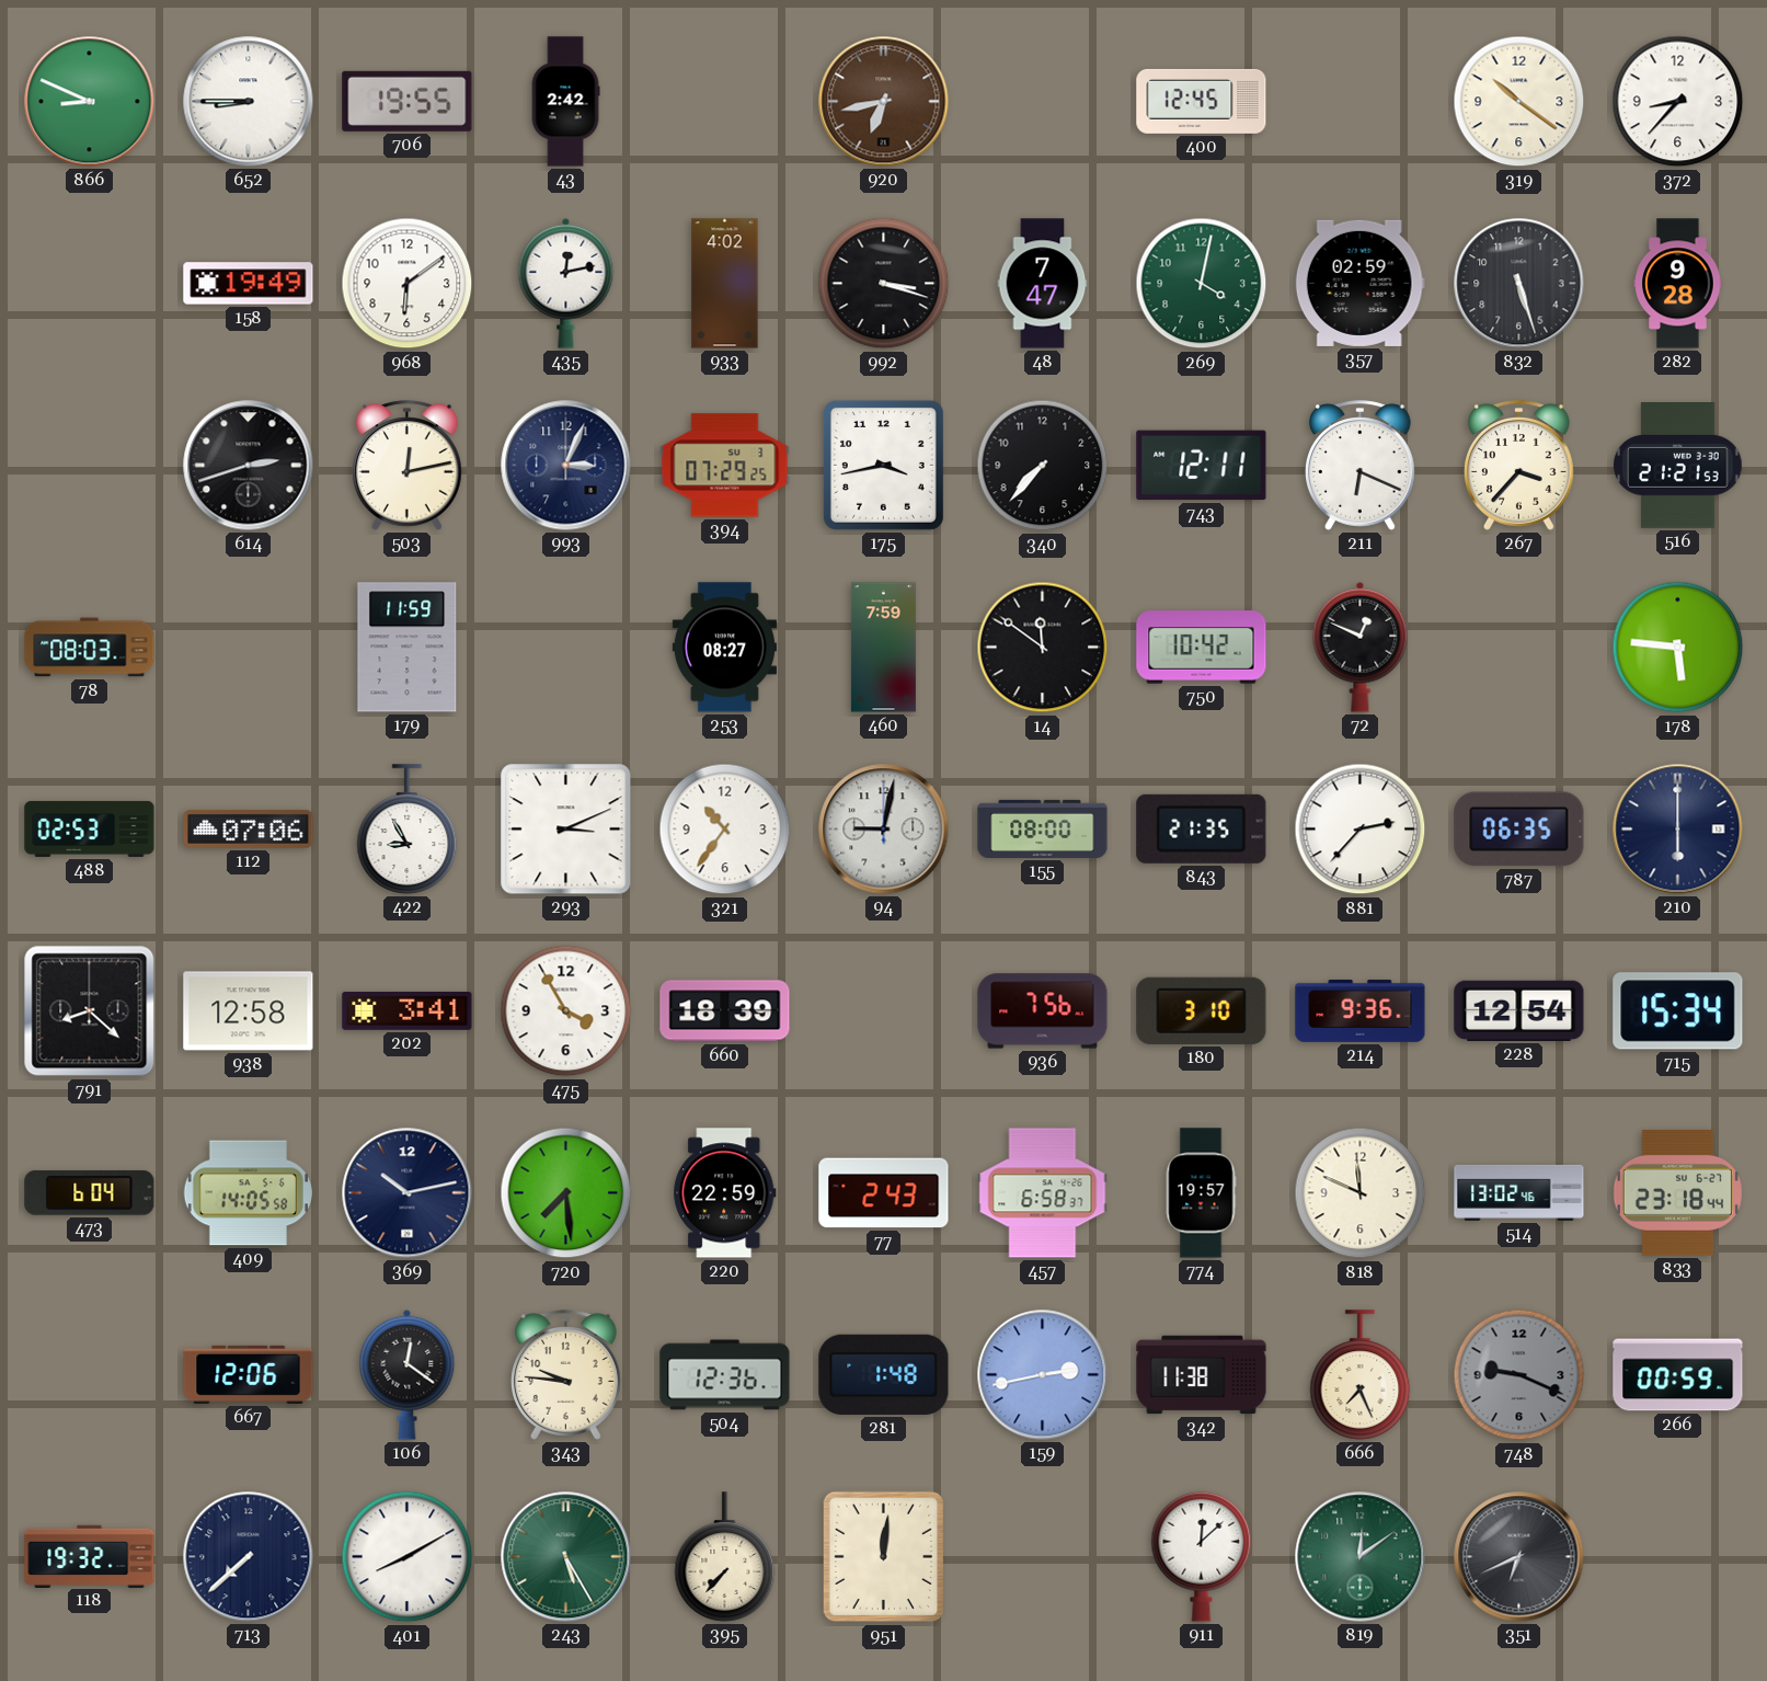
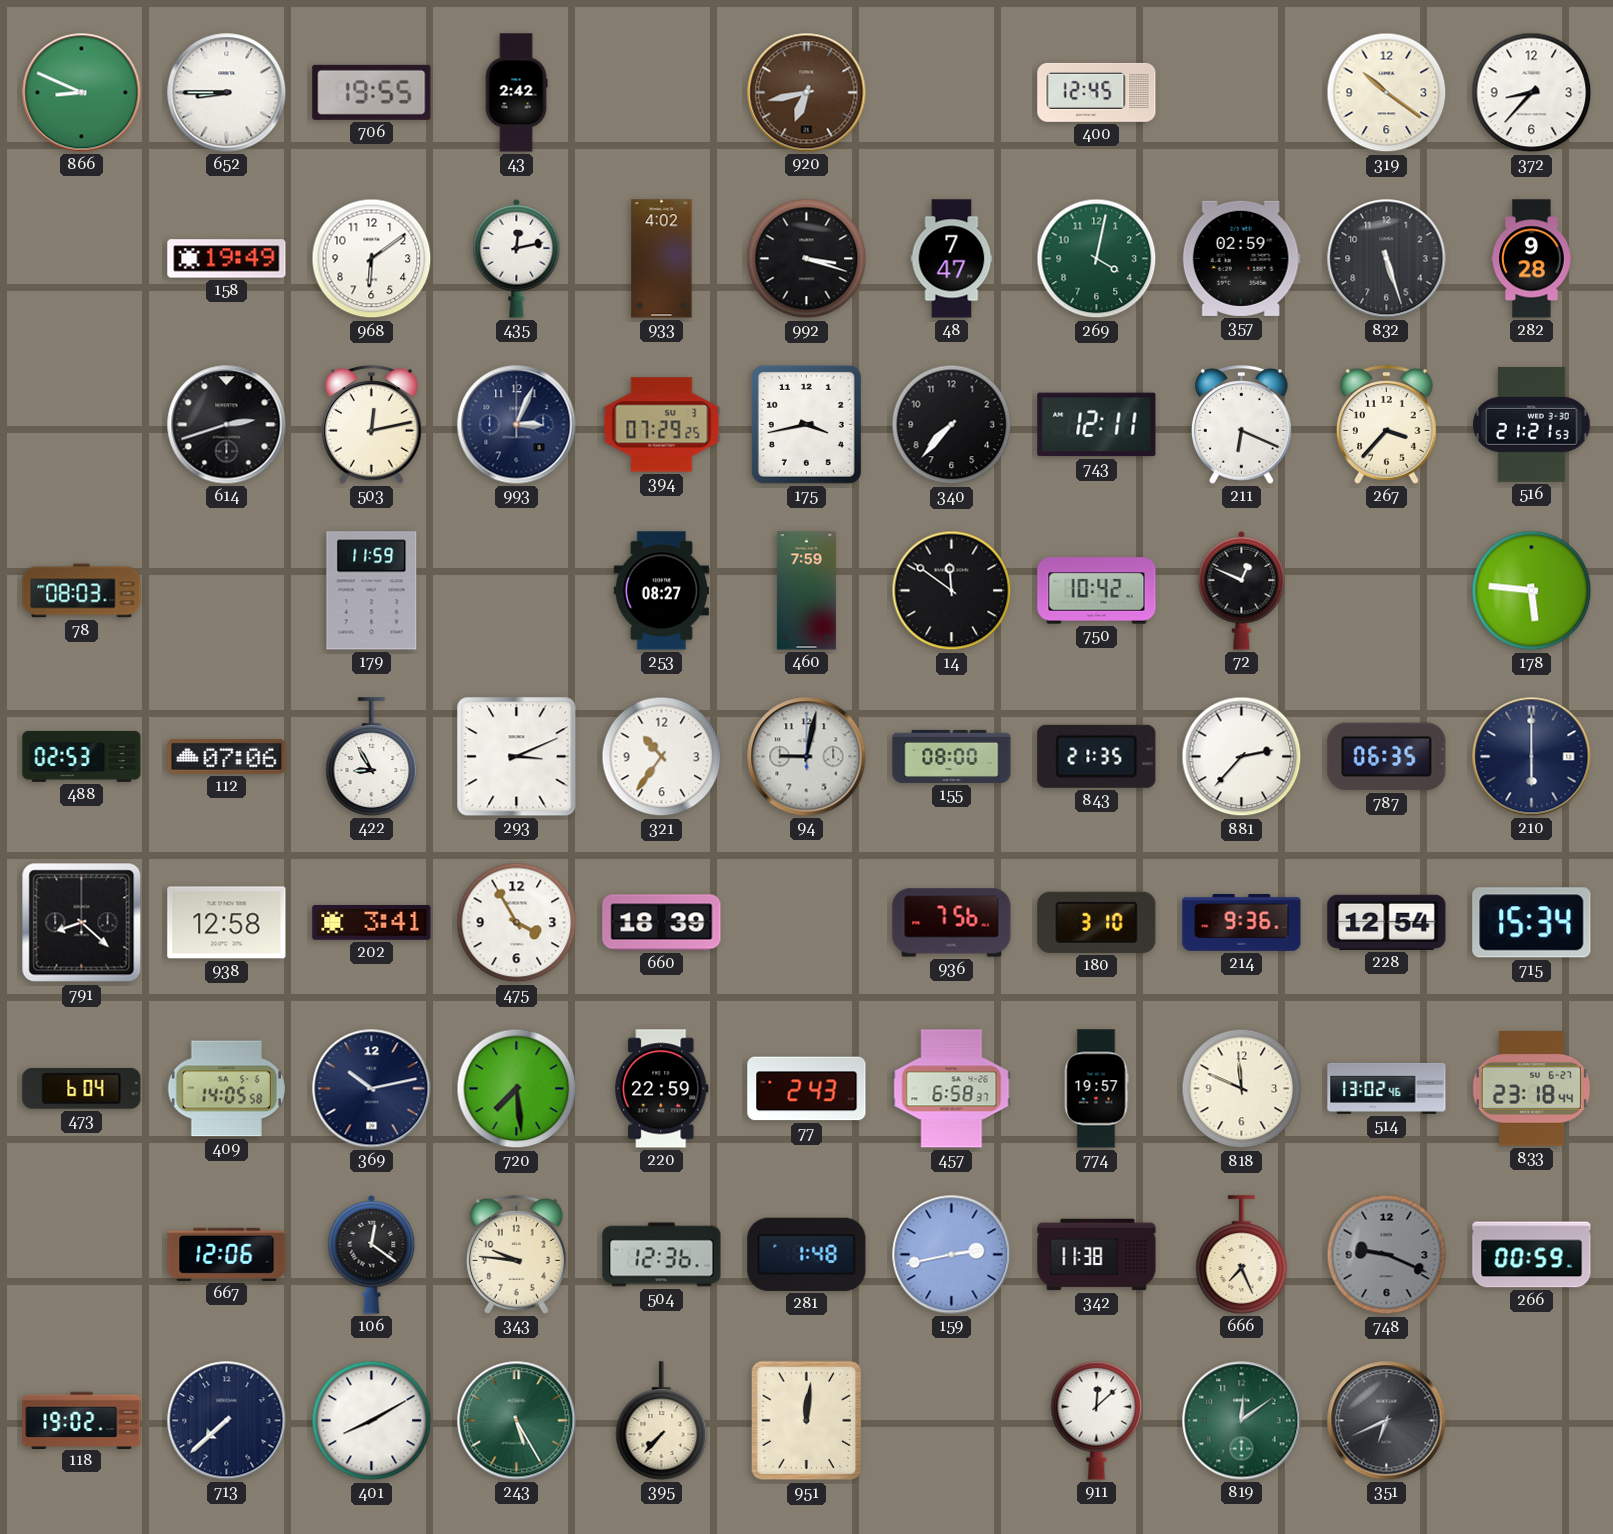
118: 19:32 -> 19:02
